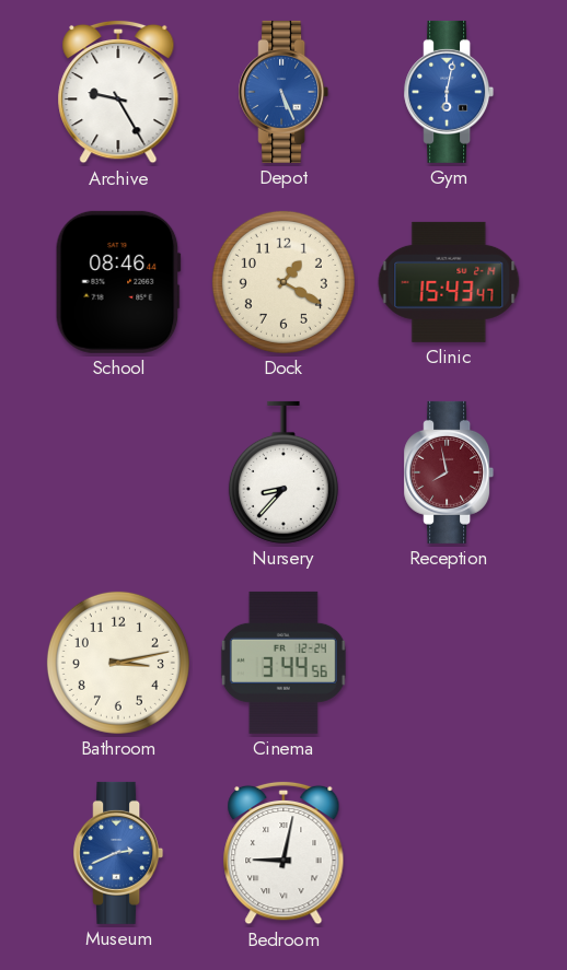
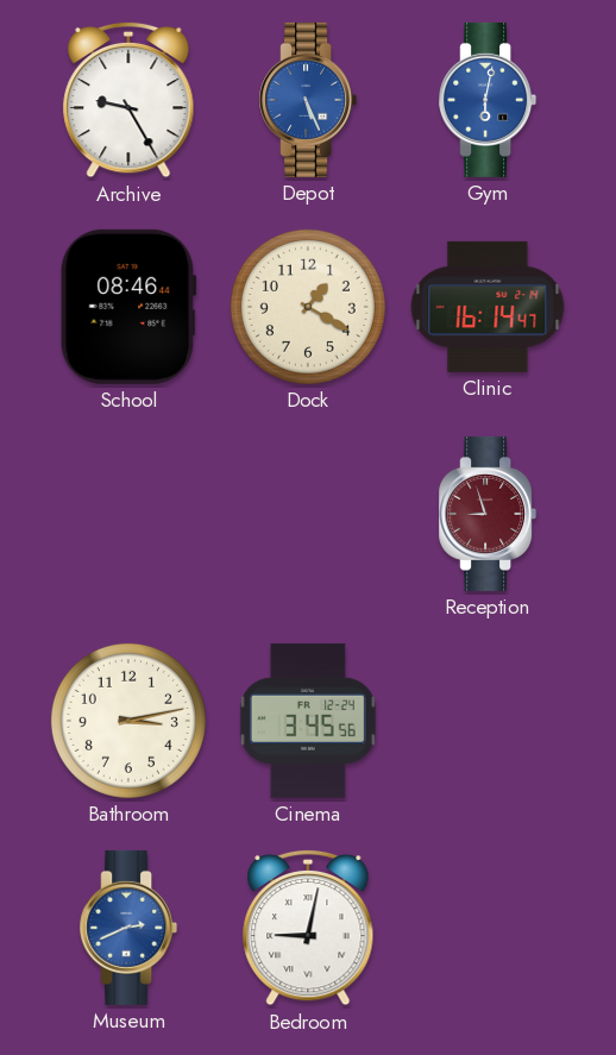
Clinic: 15:43 -> 16:14
Nursery: 8:37 -> none
Reception: 7:58 -> 8:57
Cinema: 3:44 -> 3:45
